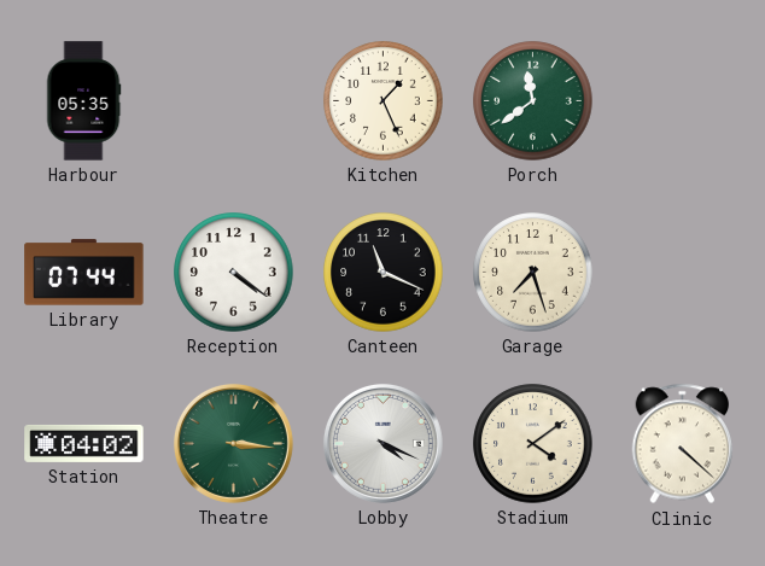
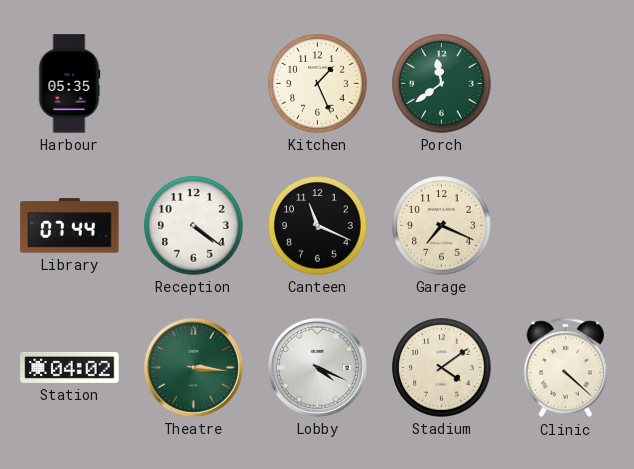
Garage: 7:27 -> 7:19
